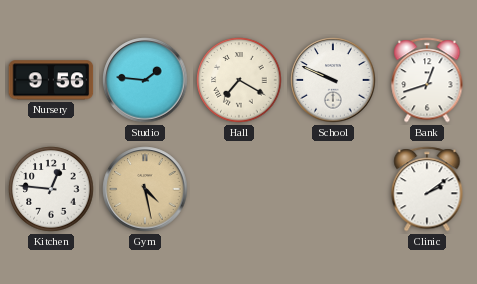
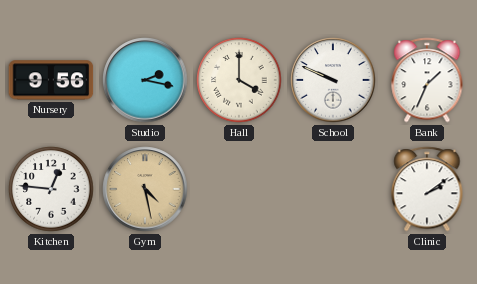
Studio: 1:46 -> 2:17
Hall: 7:20 -> 4:00
Bank: 12:42 -> 1:34
